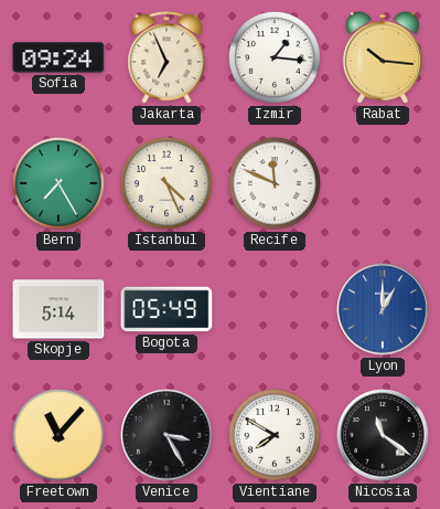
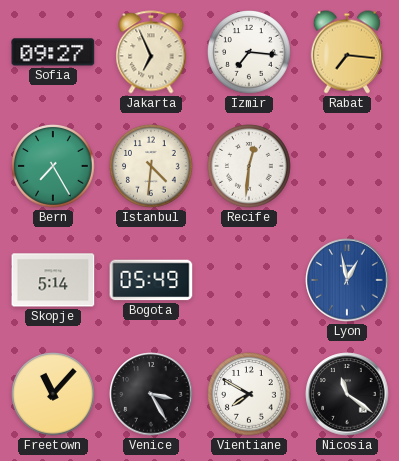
Sofia: 09:24 -> 09:27
Izmir: 1:16 -> 7:16
Rabat: 10:16 -> 7:16
Istanbul: 4:26 -> 4:31
Recife: 11:49 -> 12:31
Lyon: 1:00 -> 12:58
